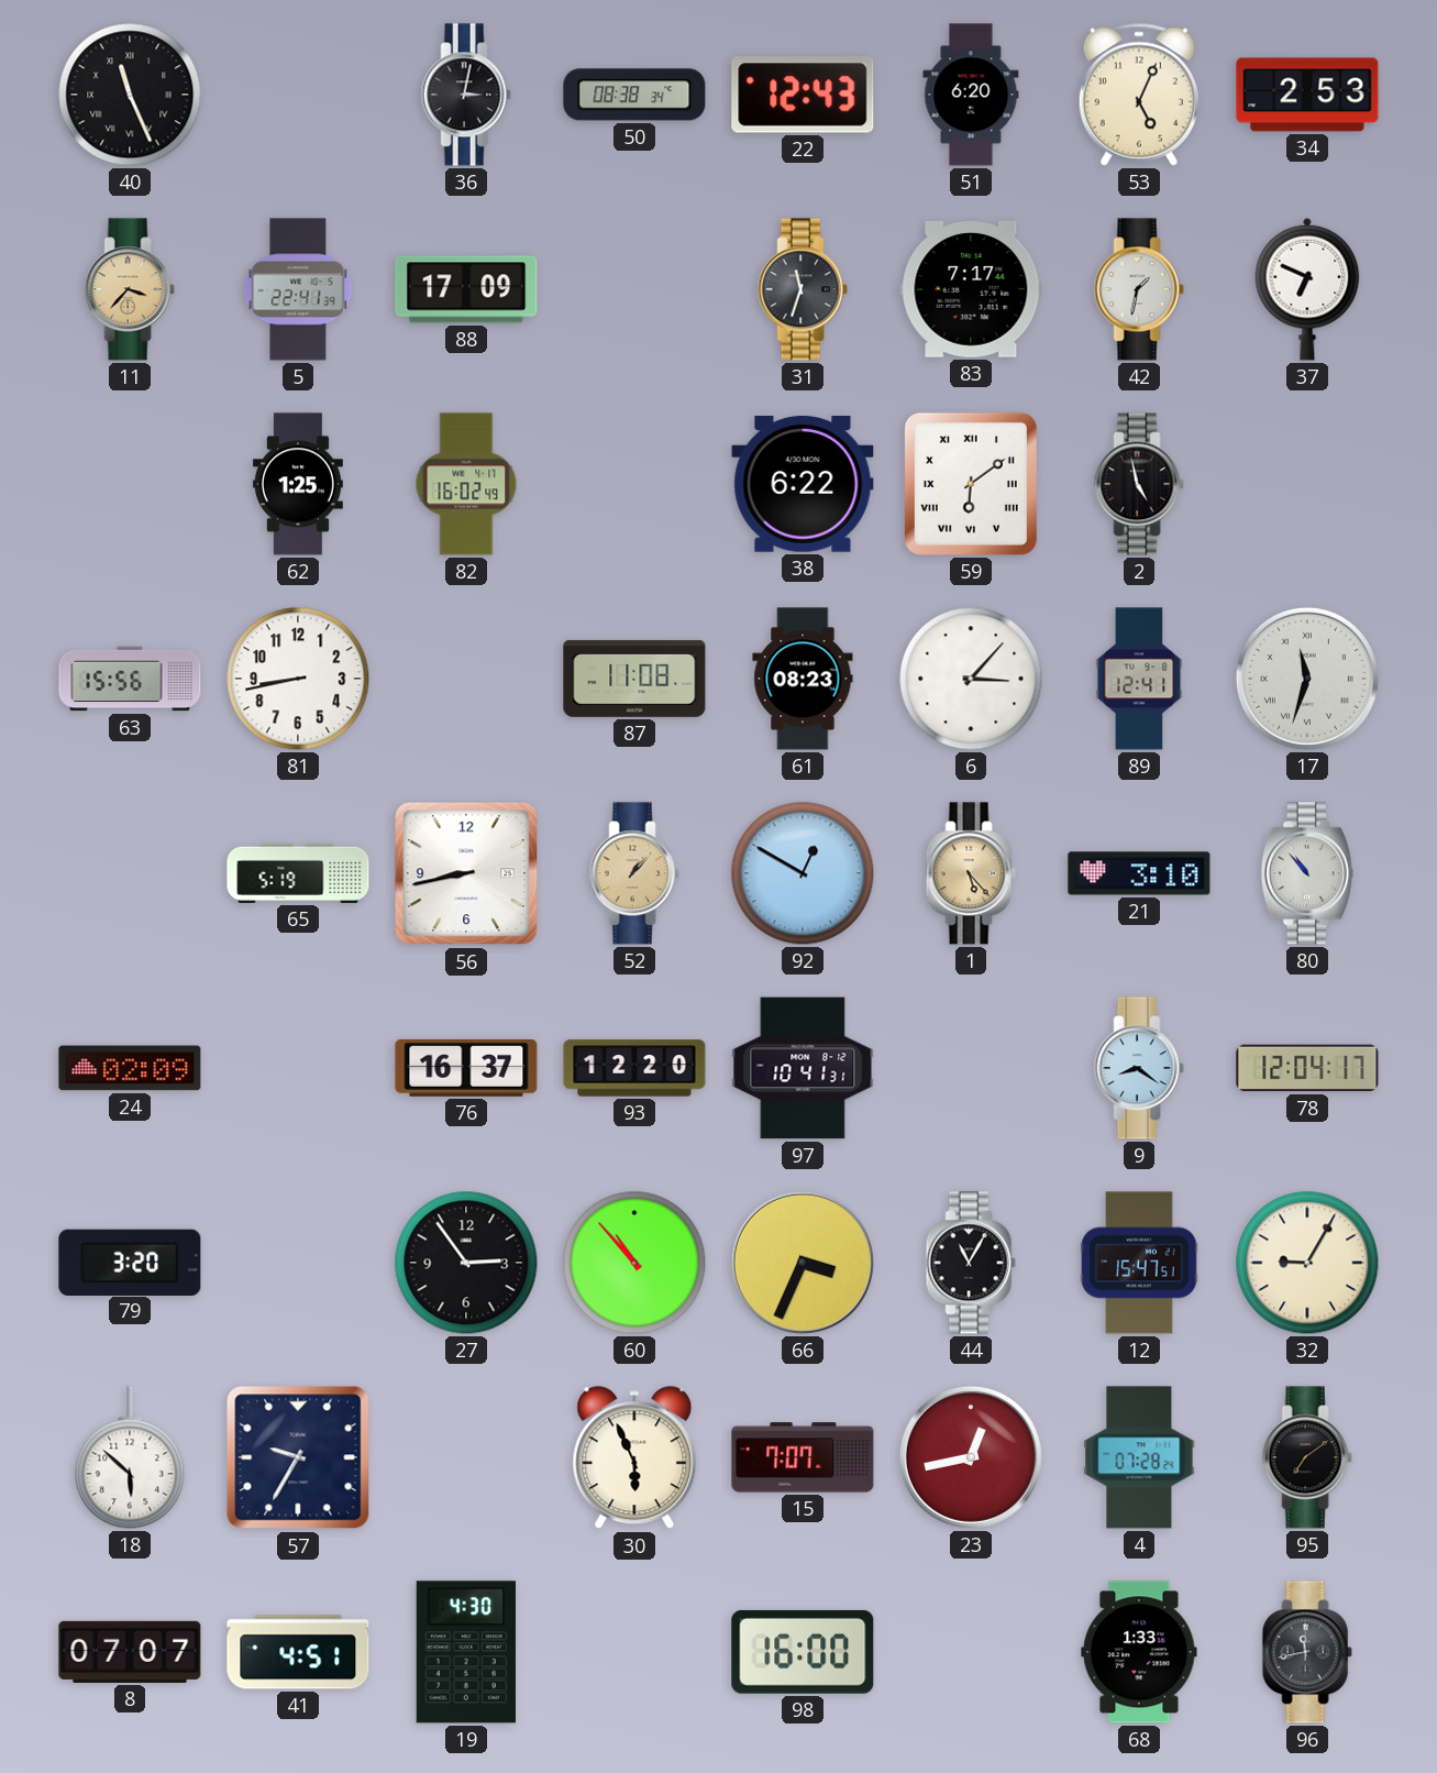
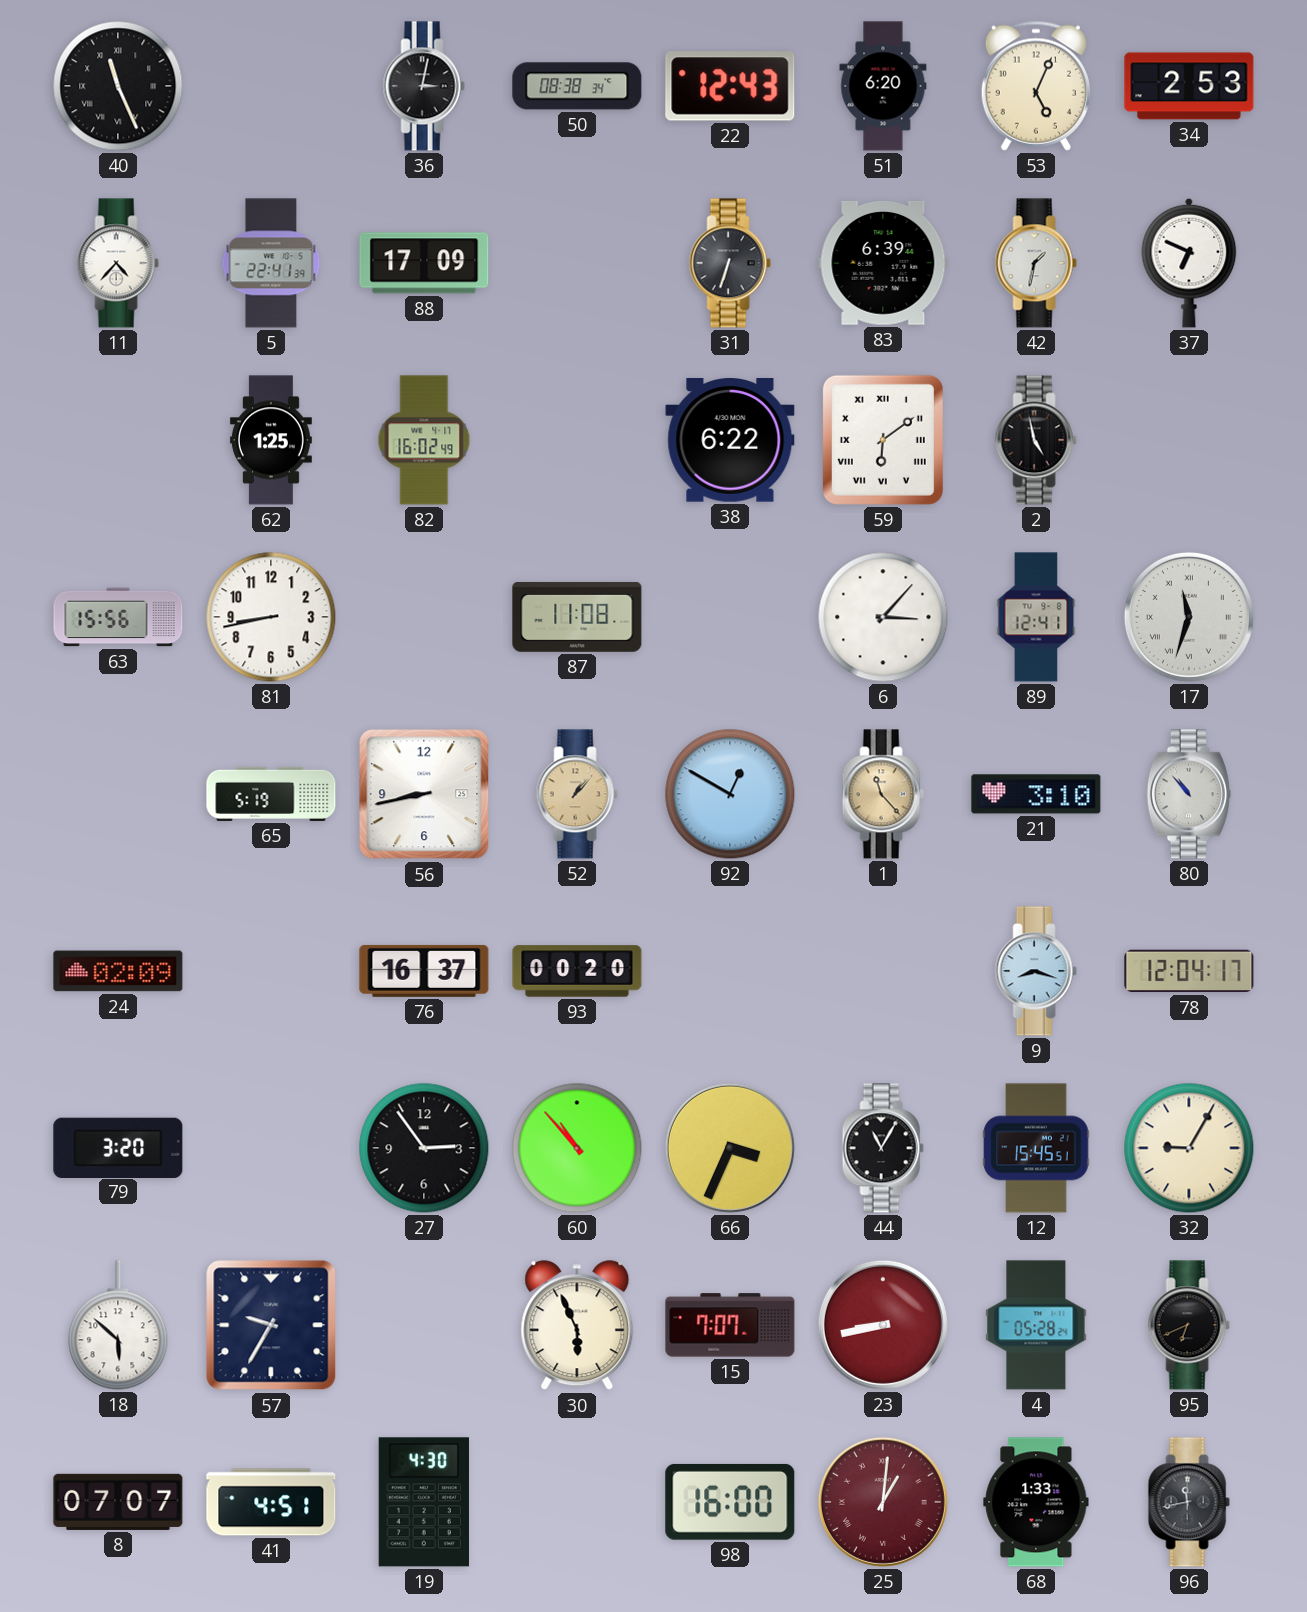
11: 3:37 -> 4:37
11 dial: champagne -> white
31: 11:33 -> 6:33
83: 7:17 -> 6:39
61: 08:23 -> none
1: 5:23 -> 11:23
93: 12:20 -> 00:20
97: 10:41 -> none
9: 8:21 -> 8:18
12: 15:47 -> 15:45
23: 12:43 -> 8:43
4: 07:28 -> 05:28
95: 7:09 -> 6:41
25: none -> 1:01
